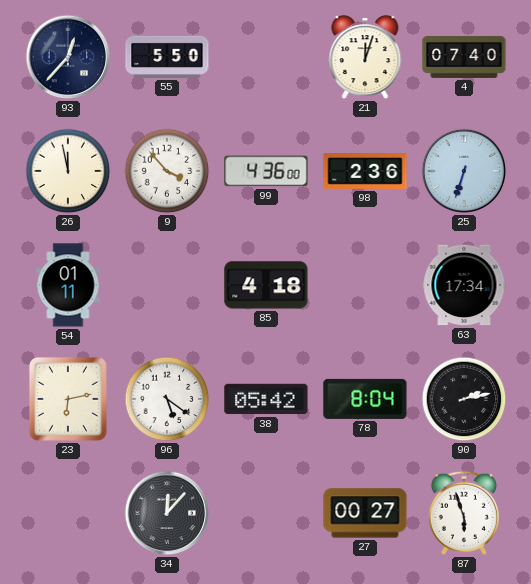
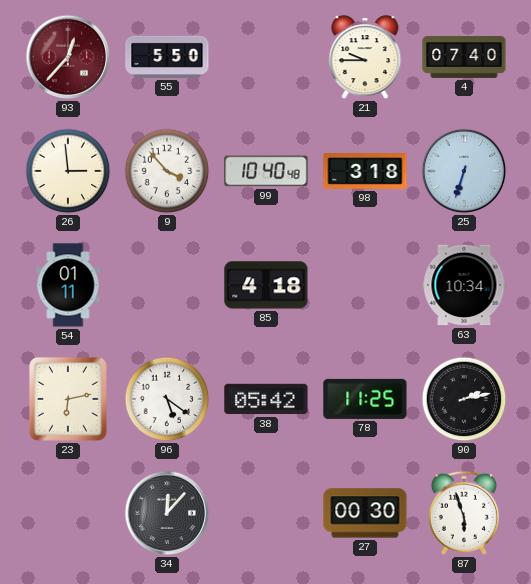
93 dial: navy -> burgundy
21: 12:03 -> 9:45
26: 11:58 -> 2:59
99: 4:36 -> 10:40
98: 2:36 -> 3:18
63: 17:34 -> 10:34
78: 8:04 -> 11:25
27: 00:27 -> 00:30
